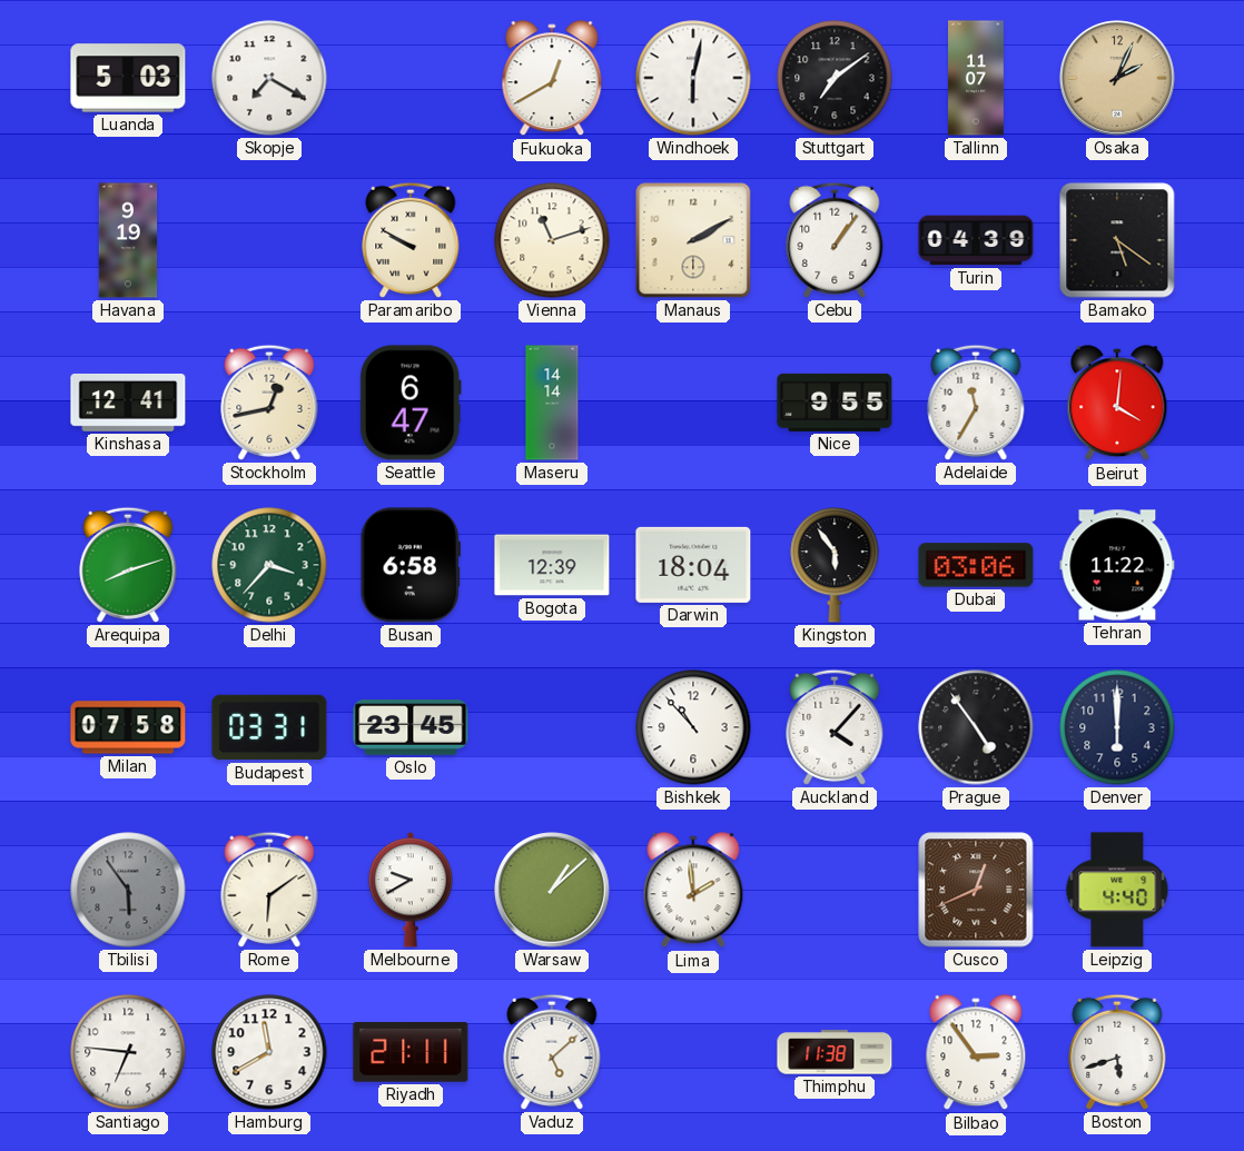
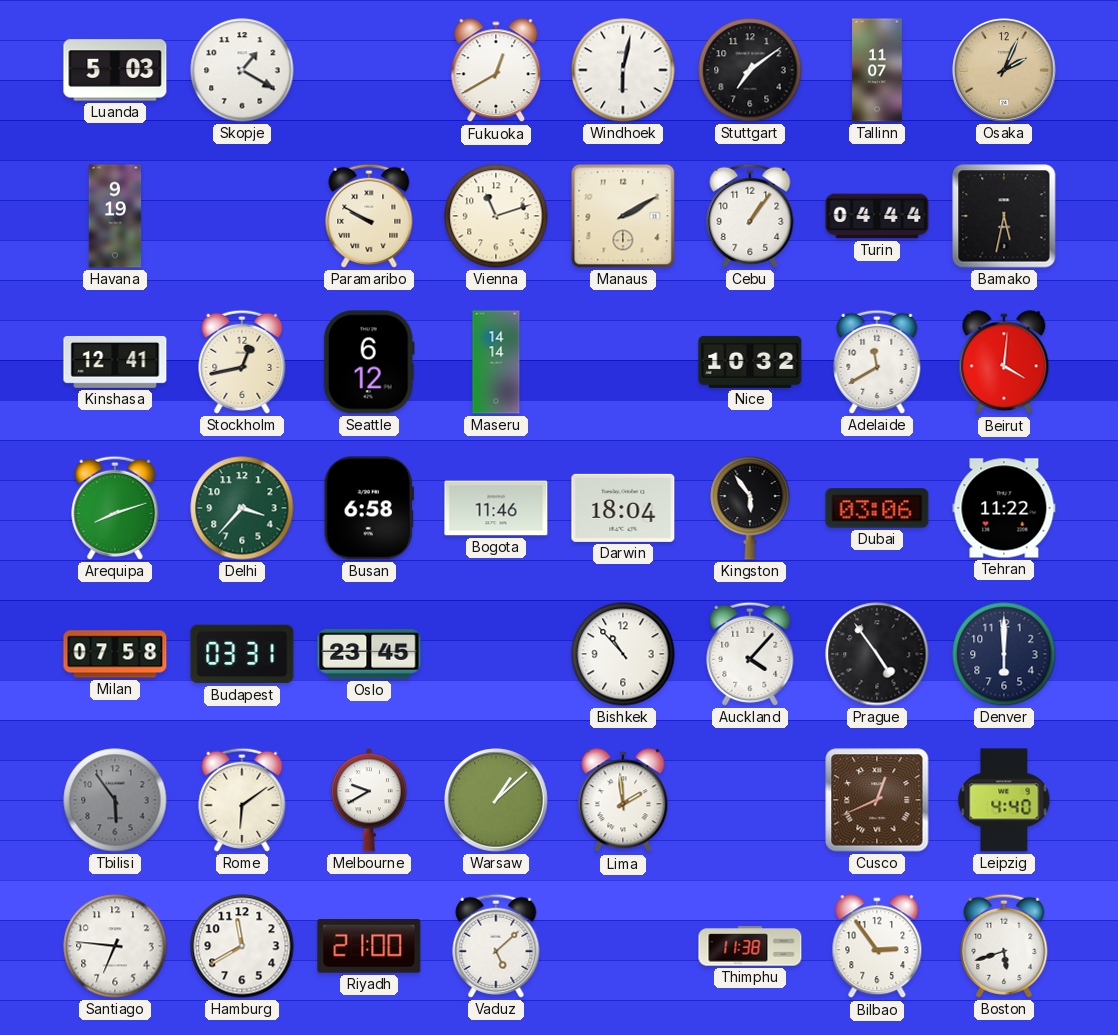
Skopje: 7:20 -> 1:20
Turin: 04:39 -> 04:44
Bamako: 5:21 -> 5:32
Seattle: 6:47 -> 6:12
Nice: 9:55 -> 10:32
Adelaide: 11:35 -> 11:40
Bogota: 12:39 -> 11:46
Riyadh: 21:11 -> 21:00
